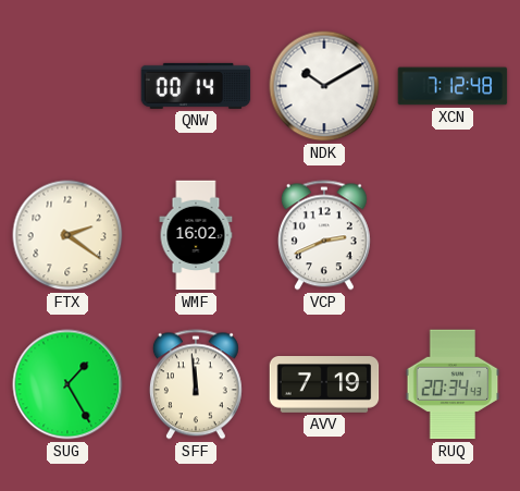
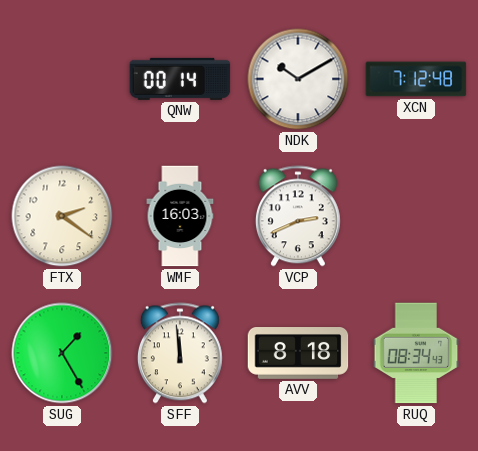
WMF: 16:02 -> 16:03
AVV: 7:19 -> 8:18
RUQ: 20:34 -> 08:34
